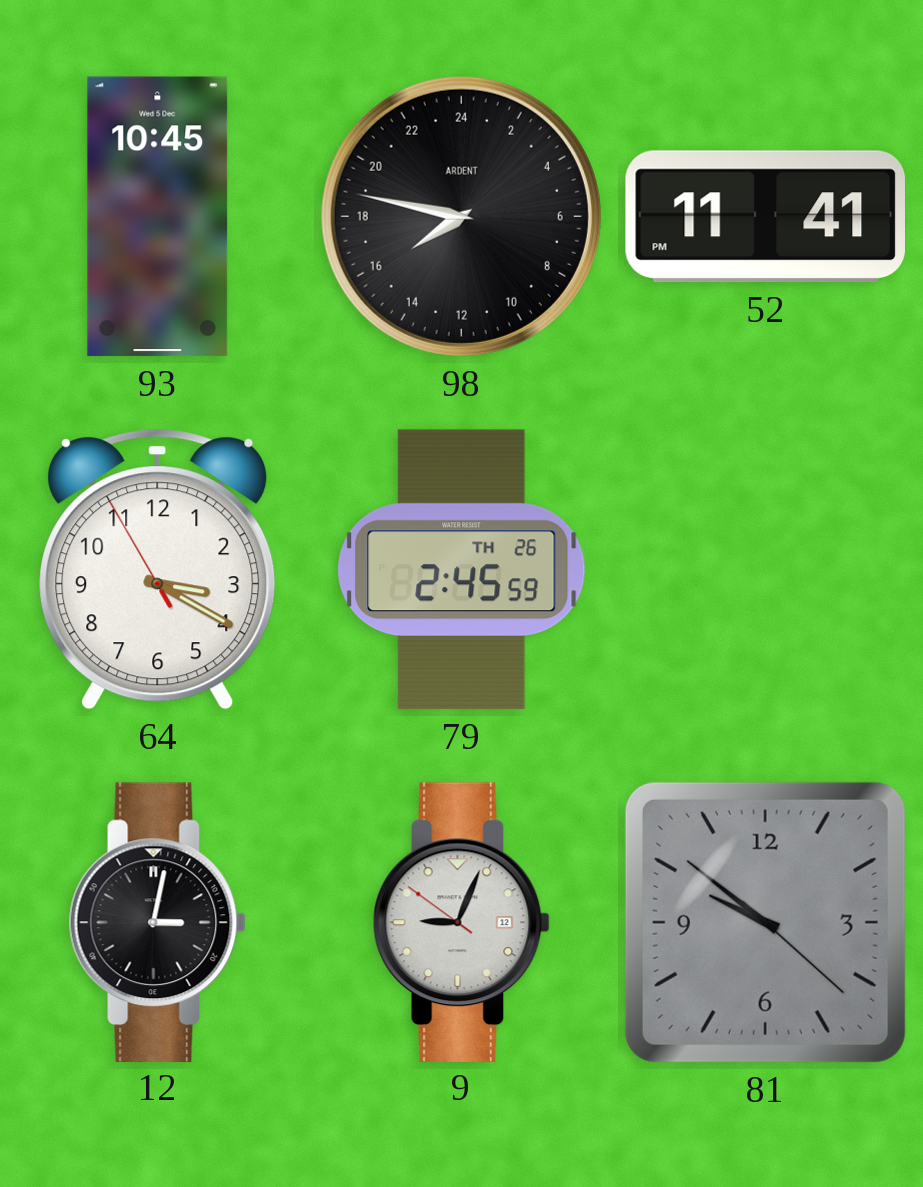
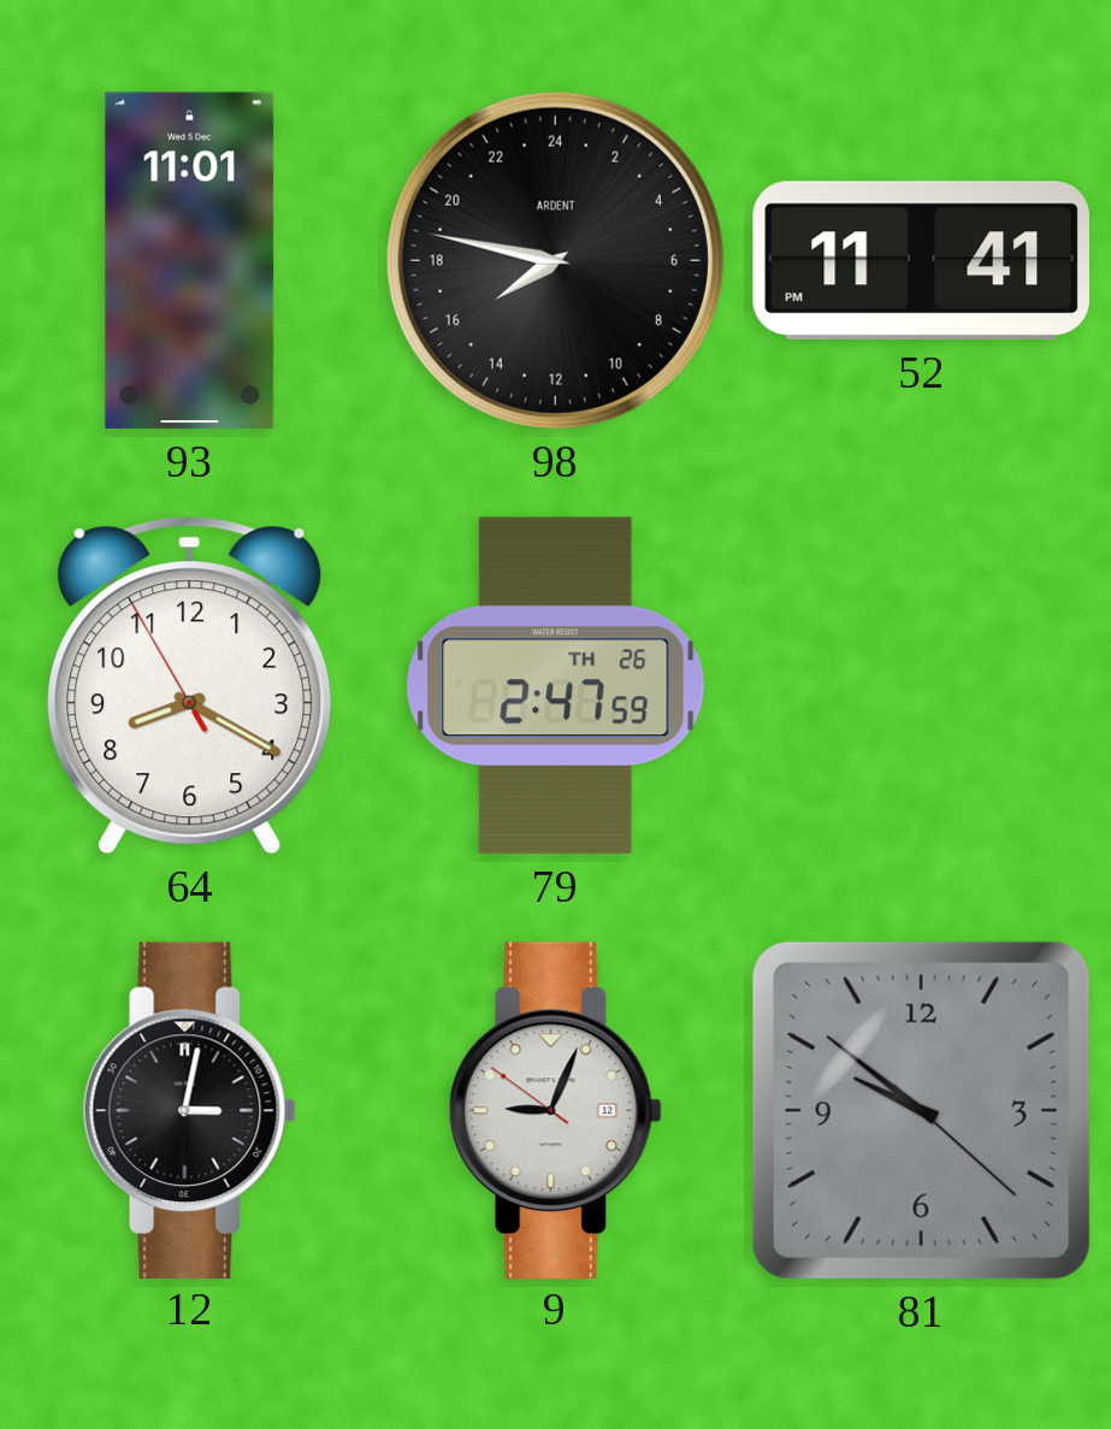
93: 10:45 -> 11:01
64: 3:19 -> 8:19
79: 2:45 -> 2:47
